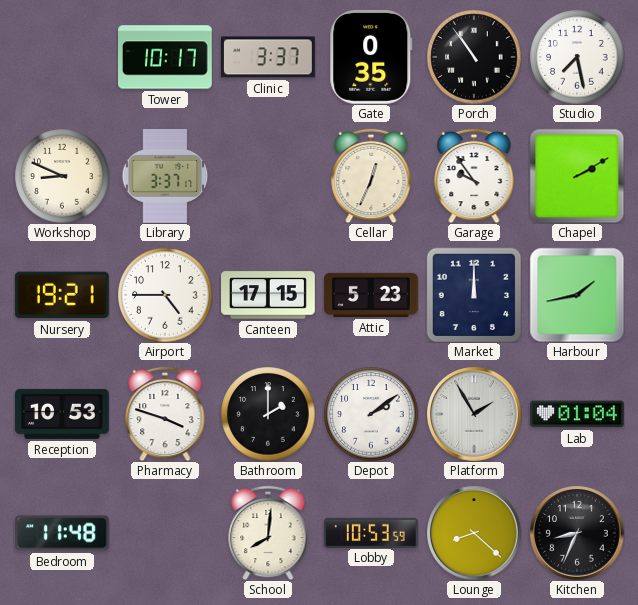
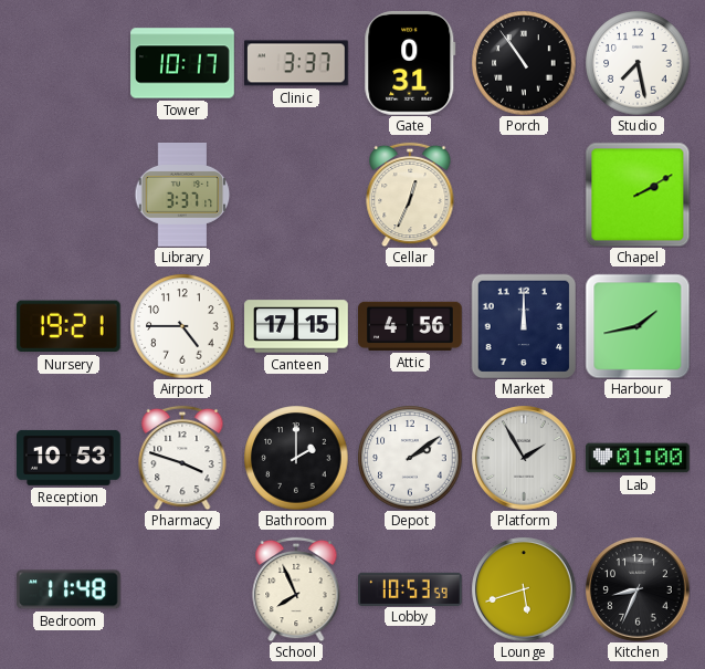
Gate: 0:35 -> 0:31
Workshop: 8:49 -> none
Garage: 9:54 -> none
Attic: 5:23 -> 4:56
Lab: 01:04 -> 01:00
School: 8:01 -> 7:56
Lounge: 8:22 -> 5:42
